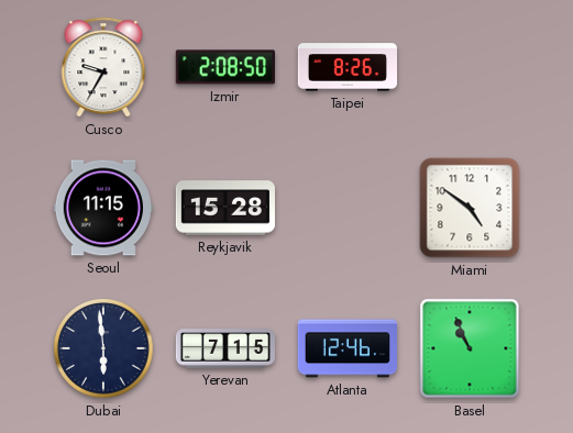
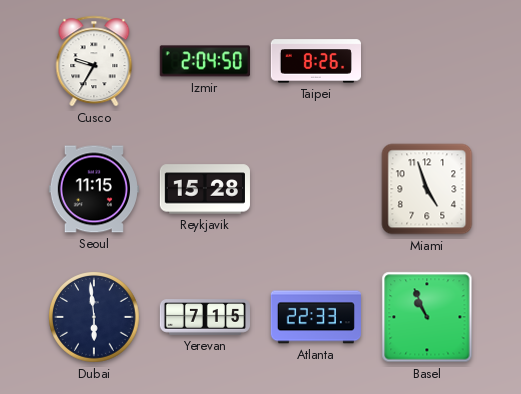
Izmir: 2:08 -> 2:04
Miami: 4:51 -> 4:57
Atlanta: 12:46 -> 22:33
